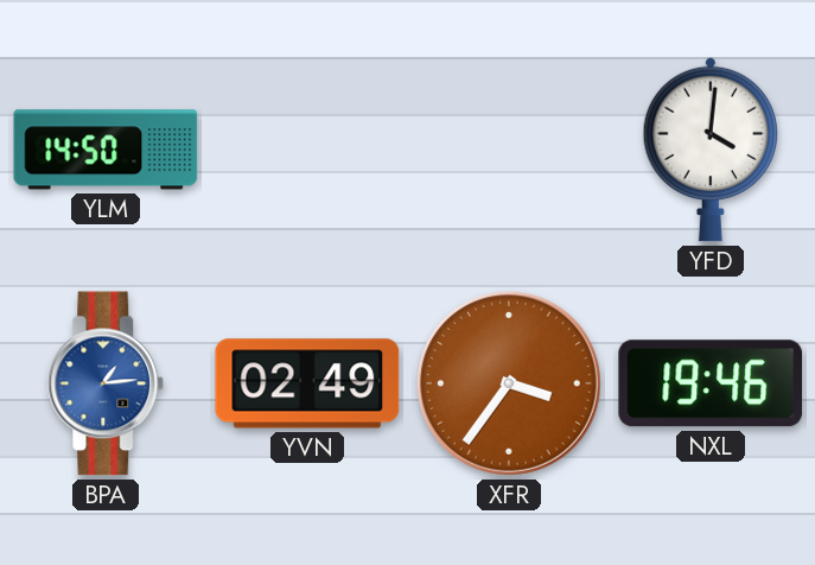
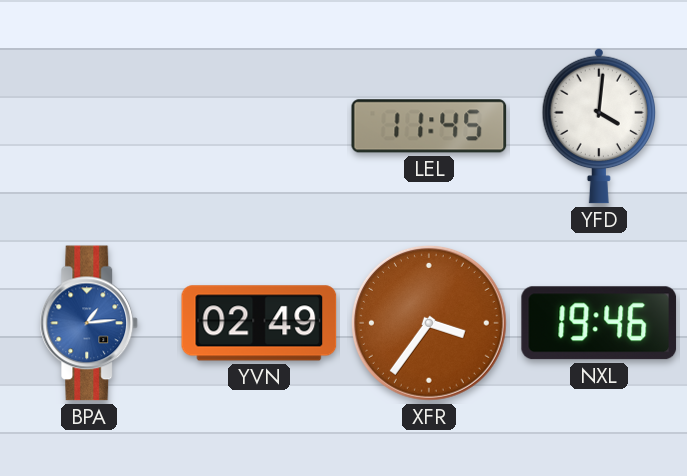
YLM: 14:50 -> none
LEL: none -> 11:45
